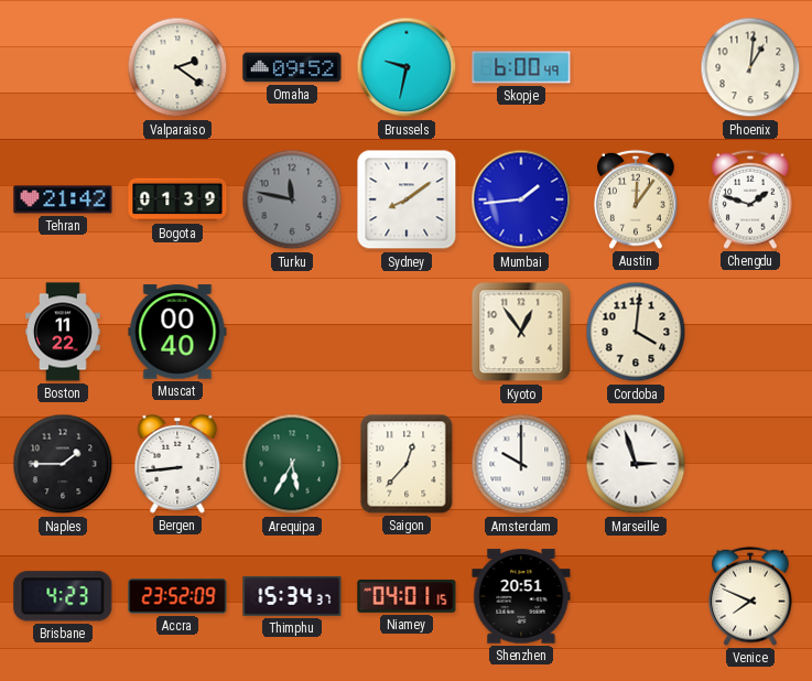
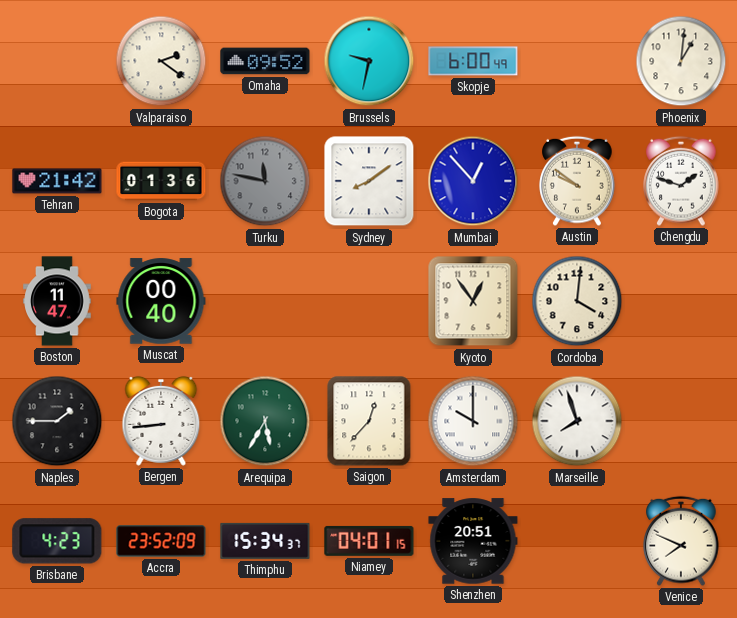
Bogota: 01:39 -> 01:36
Mumbai: 1:44 -> 12:53
Austin: 12:06 -> 9:51
Boston: 11:22 -> 11:47
Marseille: 2:57 -> 7:57
